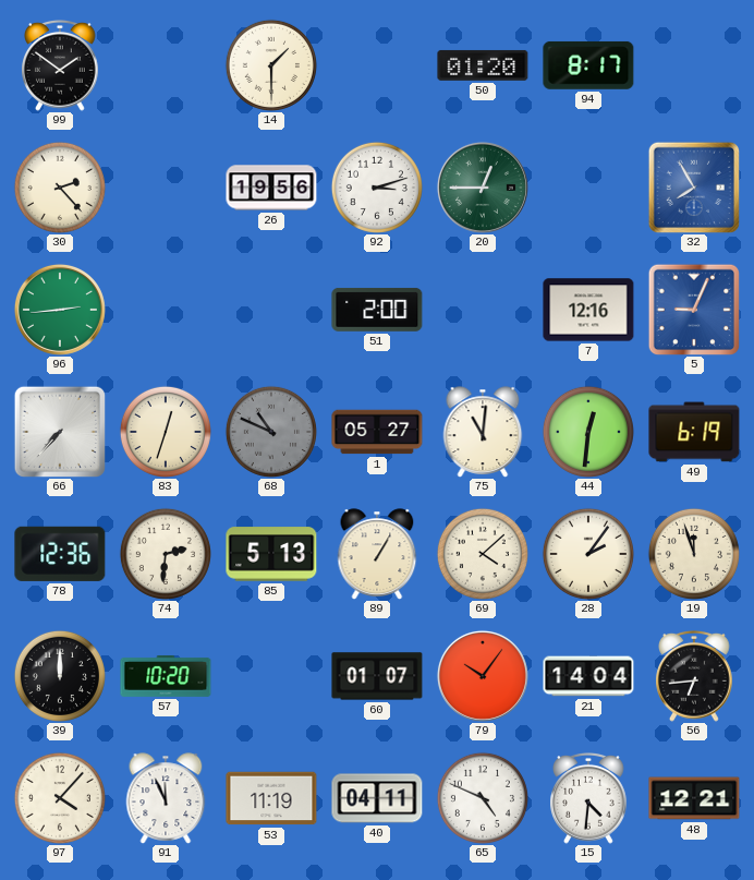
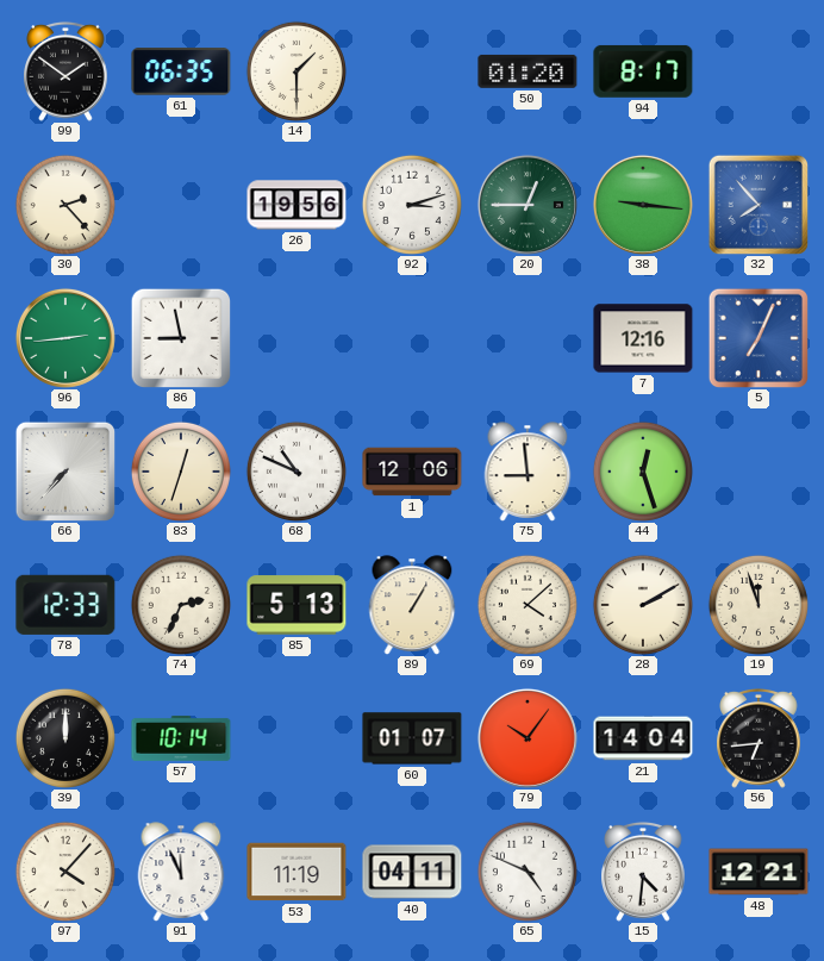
61: none -> 06:35
38: none -> 9:16
32: 7:55 -> 7:53
86: none -> 8:58
51: 2:00 -> none
5: 9:04 -> 7:04
68 dial: grey -> white
1: 05:27 -> 12:06
75: 11:01 -> 8:59
44: 12:31 -> 12:27
49: 6:19 -> none
78: 12:36 -> 12:33
74: 2:31 -> 2:34
28: 2:06 -> 2:10
57: 10:20 -> 10:14
